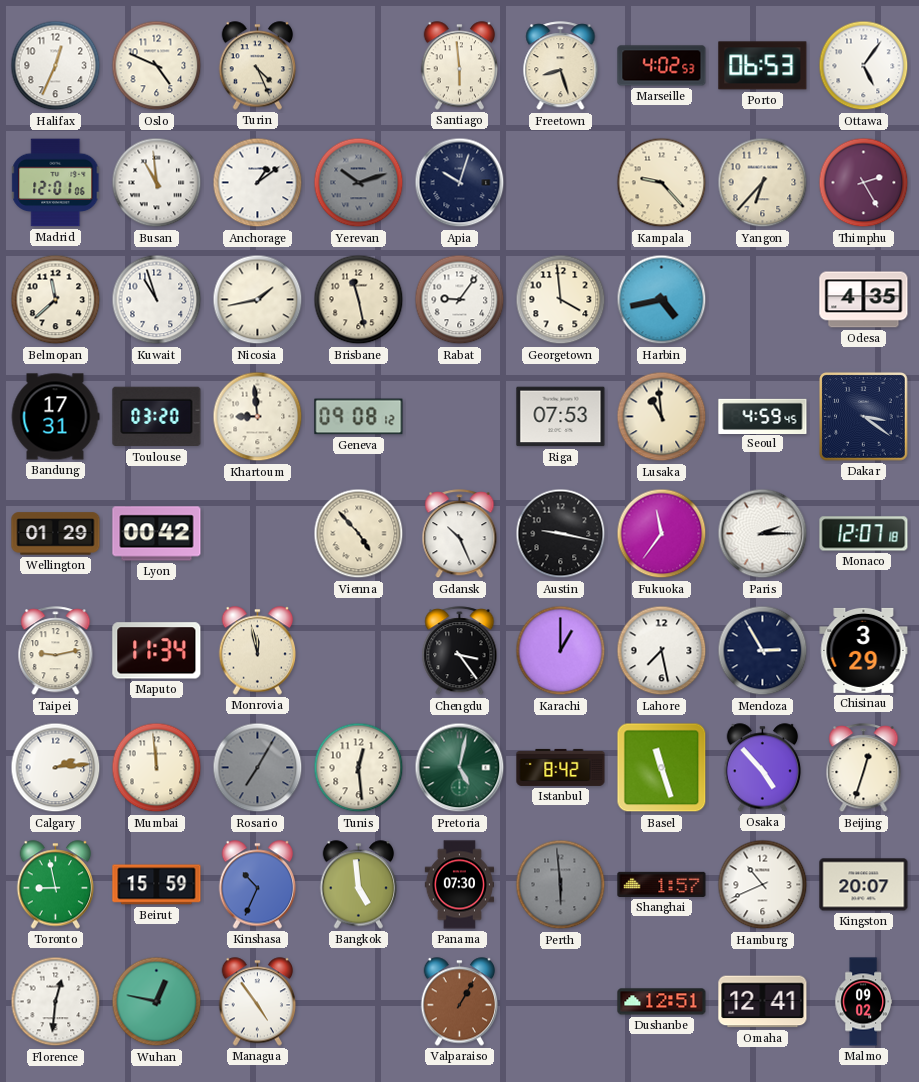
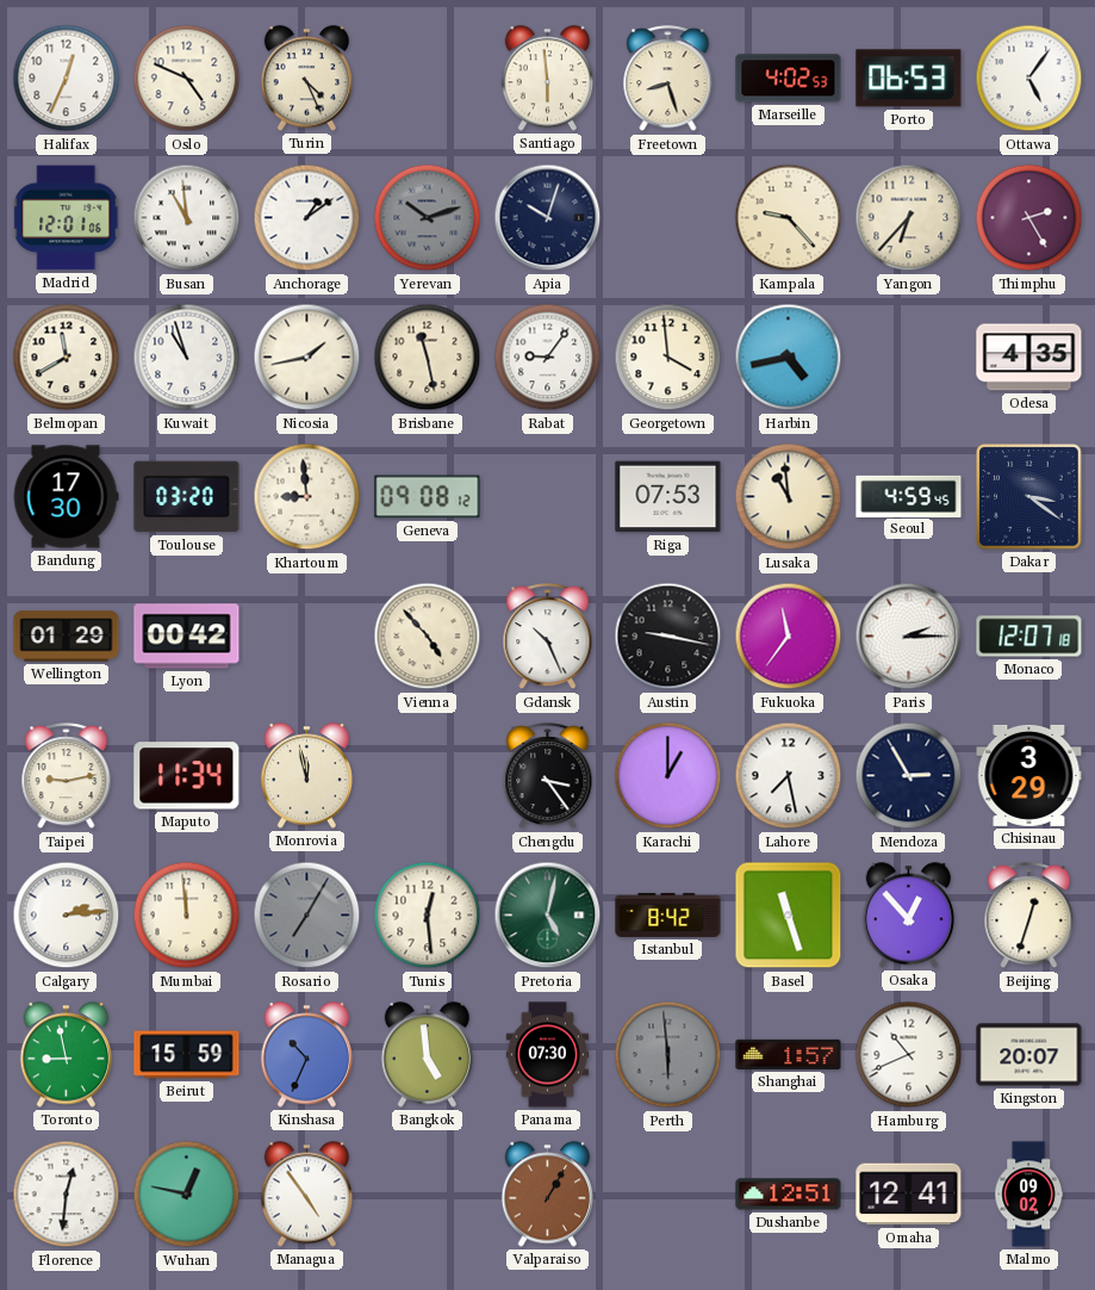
Belmopan: 11:38 -> 11:40
Bandung: 17:31 -> 17:30
Osaka: 4:53 -> 12:53
